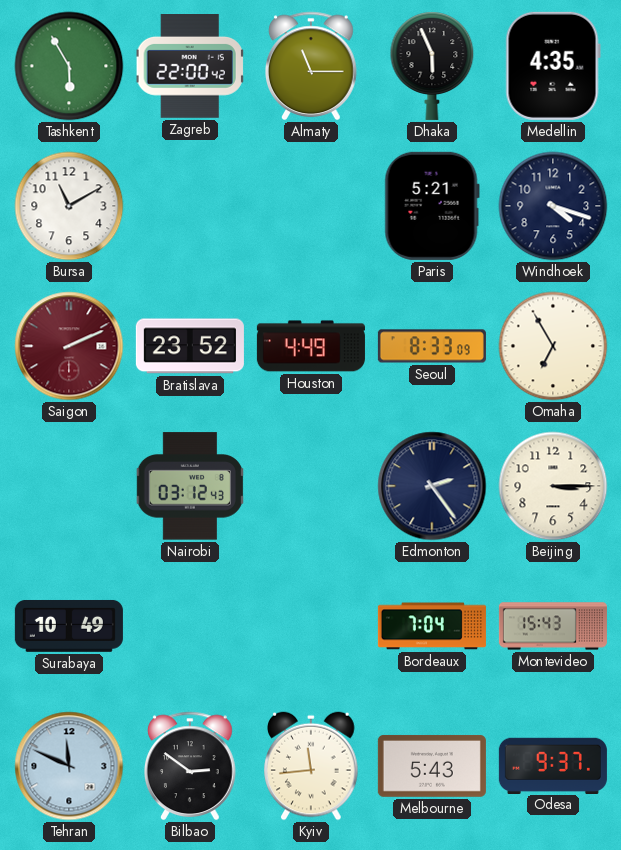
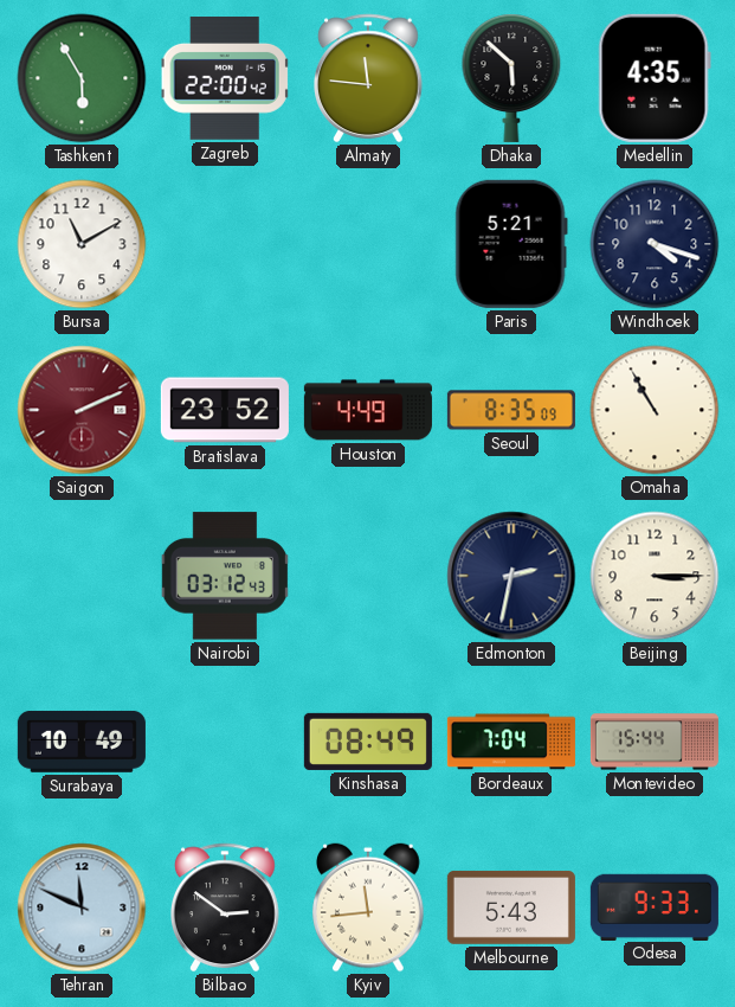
Almaty: 11:15 -> 11:46
Dhaka: 5:56 -> 5:52
Seoul: 8:33 -> 8:35
Omaha: 6:55 -> 10:55
Edmonton: 2:24 -> 2:32
Kinshasa: none -> 08:49
Montevideo: 15:43 -> 15:44
Odesa: 9:37 -> 9:33
